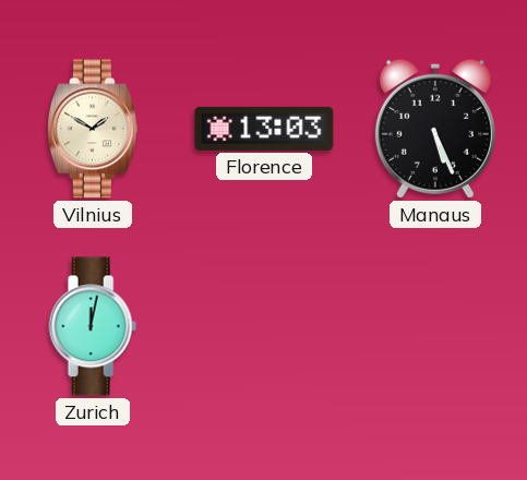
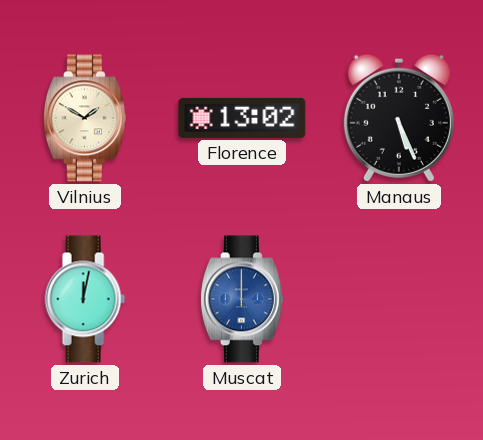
Florence: 13:03 -> 13:02
Muscat: none -> 12:00
